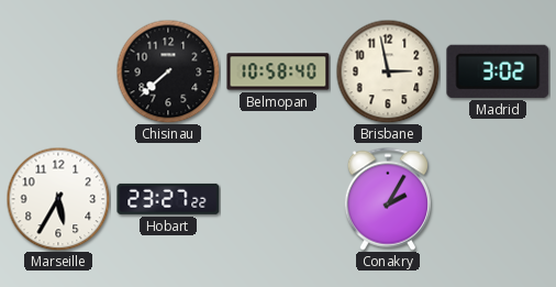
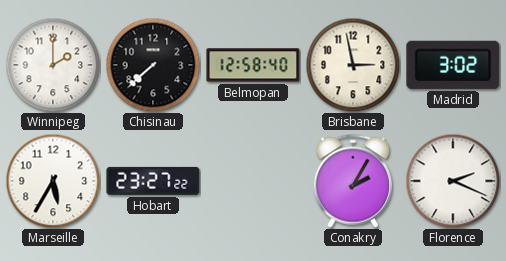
Winnipeg: none -> 2:00
Belmopan: 10:58 -> 12:58
Florence: none -> 2:19
